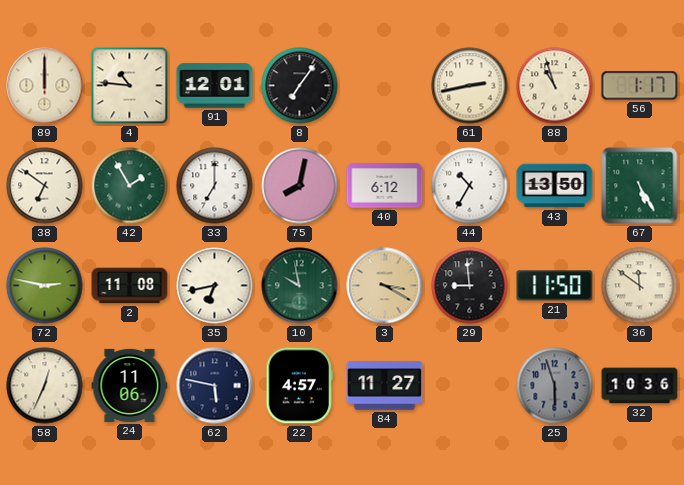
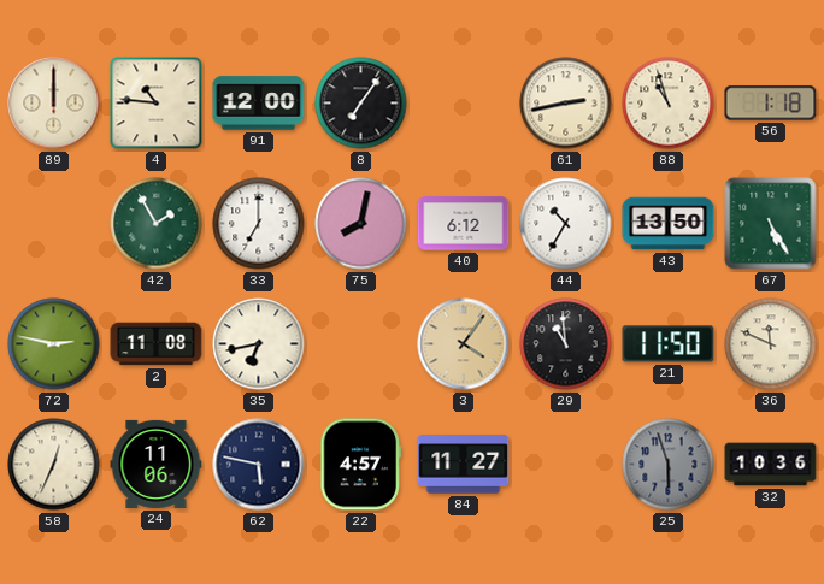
91: 12:01 -> 12:00
56: 1:17 -> 1:18
38: 6:51 -> none
10: 9:58 -> none
3: 3:20 -> 4:06
29: 8:59 -> 10:59
36: 11:51 -> 11:49
